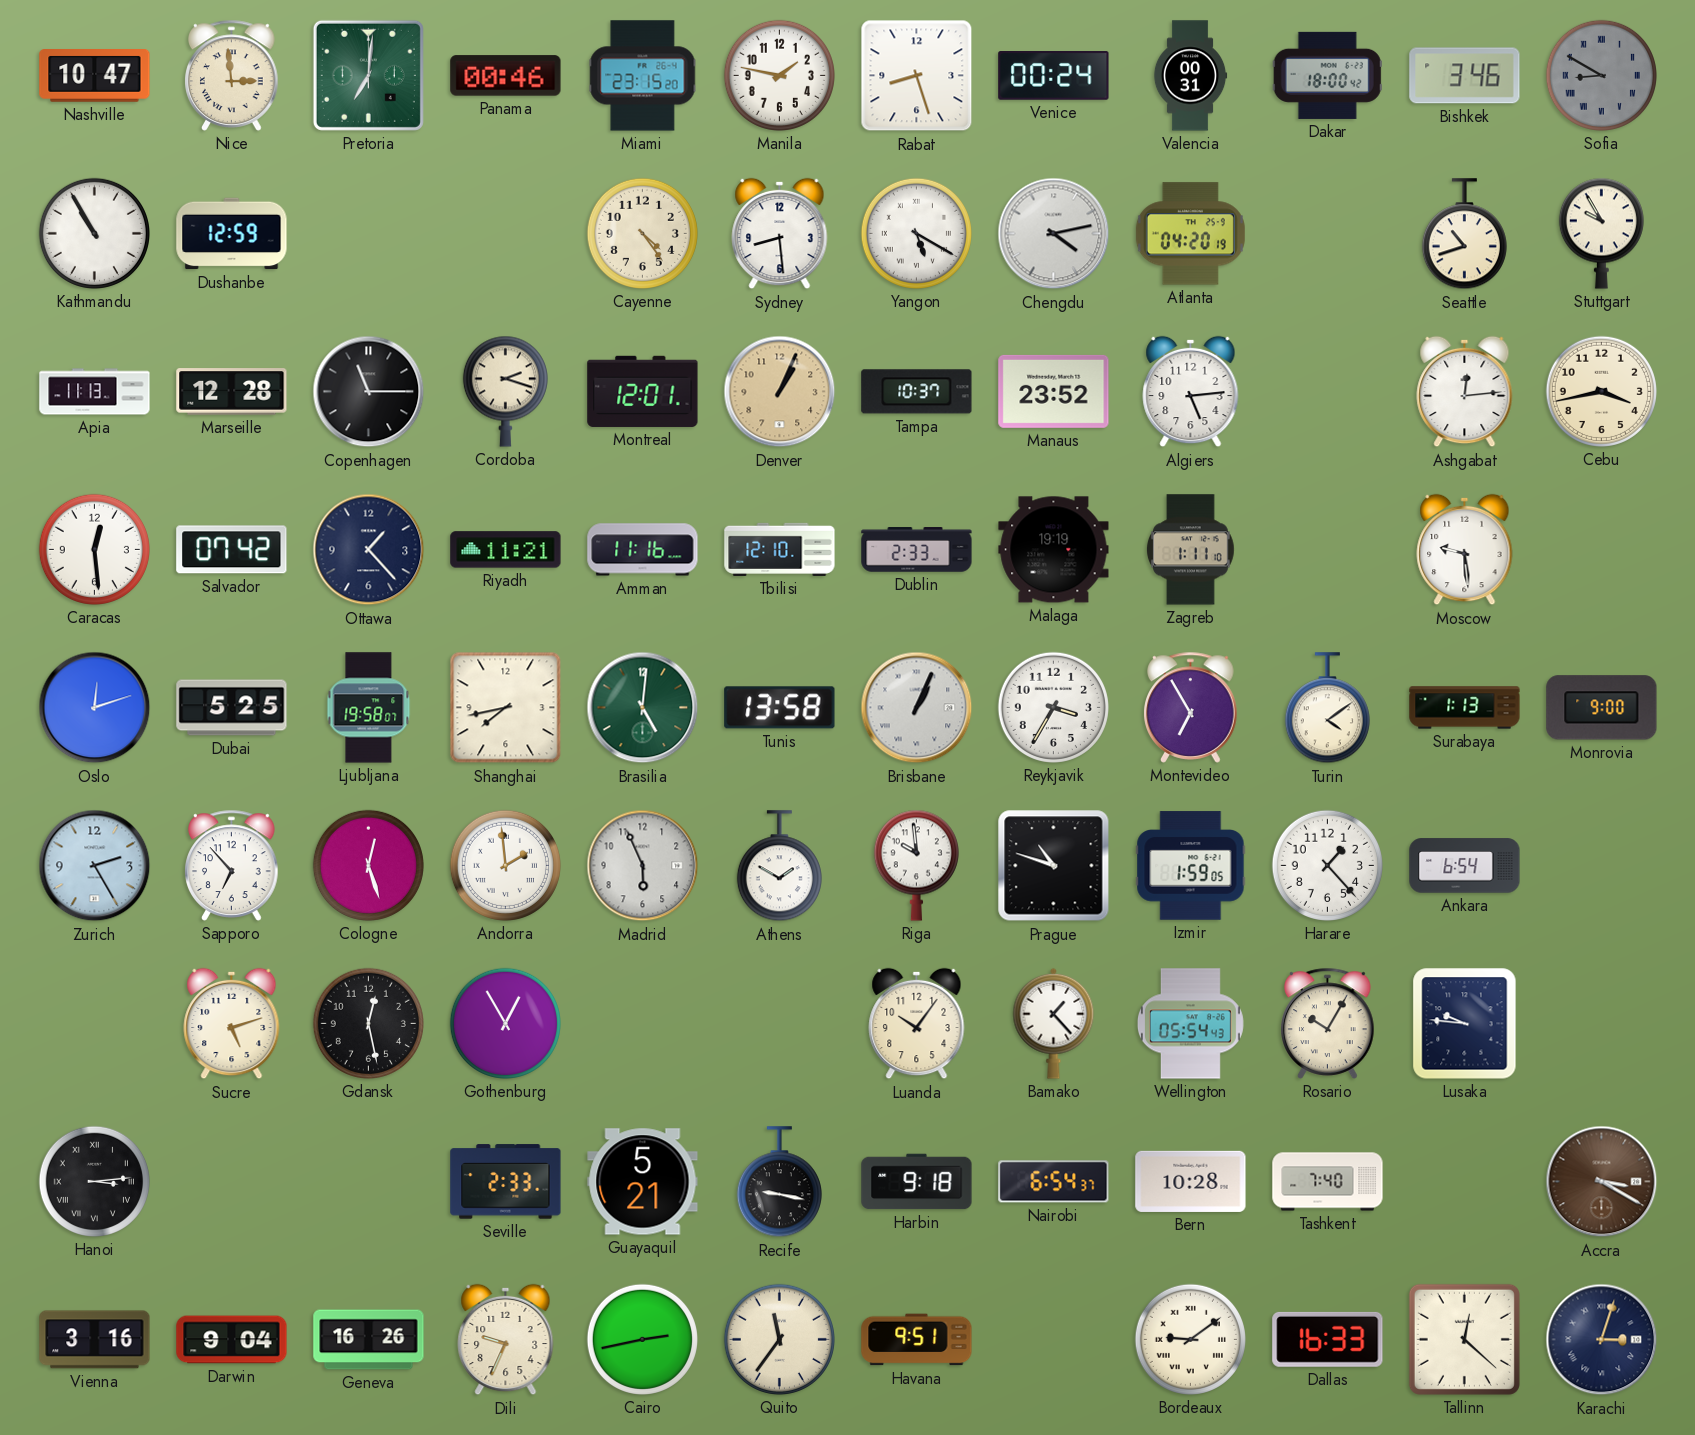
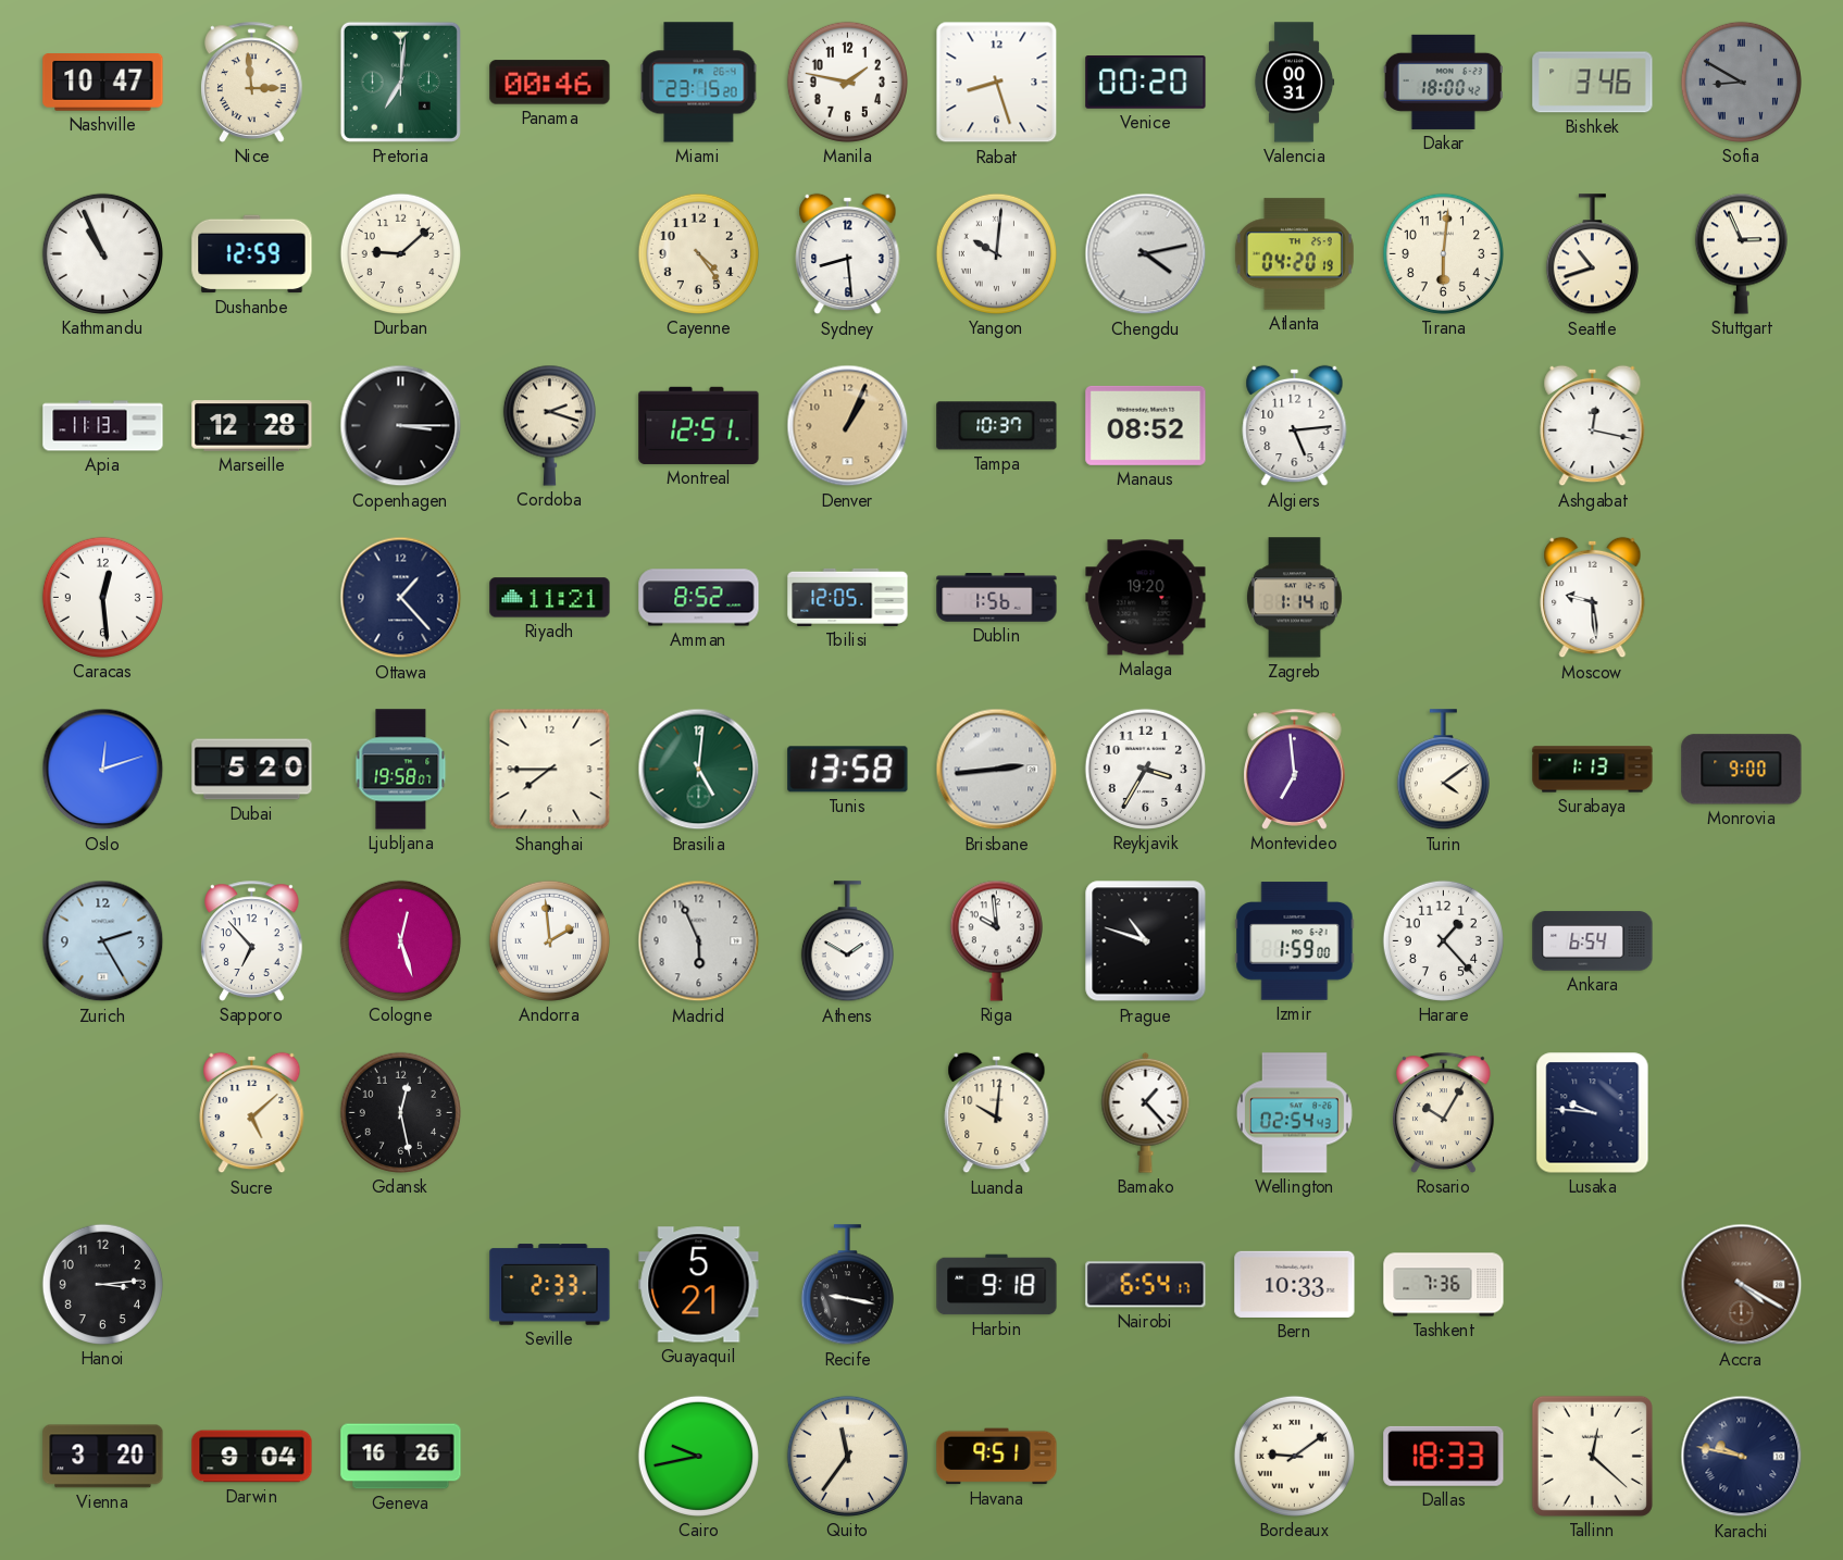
Venice: 00:24 -> 00:20
Kathmandu: 10:55 -> 10:56
Durban: none -> 9:08
Yangon: 5:20 -> 10:01
Tirana: none -> 6:01
Stuttgart: 9:55 -> 2:56
Copenhagen: 11:15 -> 3:15
Montreal: 12:01 -> 12:51
Manaus: 23:52 -> 08:52
Ashgabat: 12:14 -> 12:17
Cebu: 3:43 -> none
Salvador: 07:42 -> none
Amman: 11:16 -> 8:52
Tbilisi: 12:10 -> 12:05
Dublin: 2:33 -> 1:56
Malaga: 19:19 -> 19:20
Zagreb: 1:11 -> 1:14
Dubai: 5:25 -> 5:20
Shanghai: 7:43 -> 7:45
Brisbane: 1:04 -> 2:44
Montevideo: 6:55 -> 6:59
Izmir: 1:59:05 -> 1:59:00
Sucre: 5:12 -> 5:08
Gothenburg: 12:55 -> none
Luanda: 10:06 -> 10:01
Wellington: 05:54 -> 02:54
Hanoi numerals: Roman -> Arabic
Nairobi: 6:54:37 -> 6:54:17
Bern: 10:28 -> 10:33
Tashkent: 7:40 -> 7:36
Accra: 3:20 -> 4:20
Vienna: 3:16 -> 3:20
Dili: 9:34 -> none
Cairo: 2:43 -> 9:43
Dallas: 16:33 -> 18:33
Karachi: 3:03 -> 9:47
